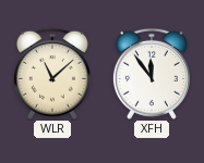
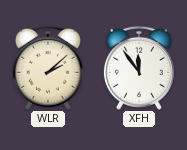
WLR: 11:08 -> 2:08
